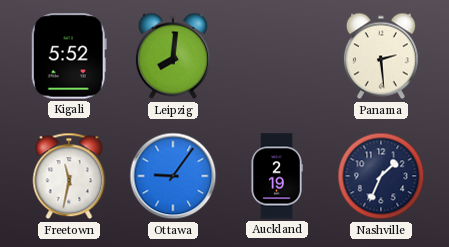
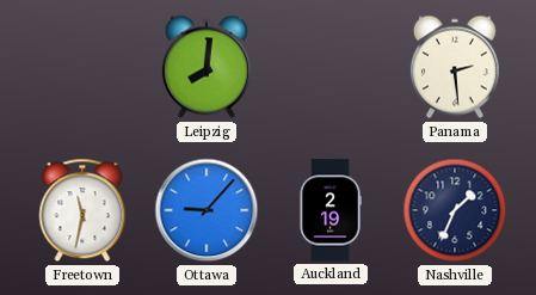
Kigali: 5:52 -> none
Ottawa: 9:06 -> 9:07
